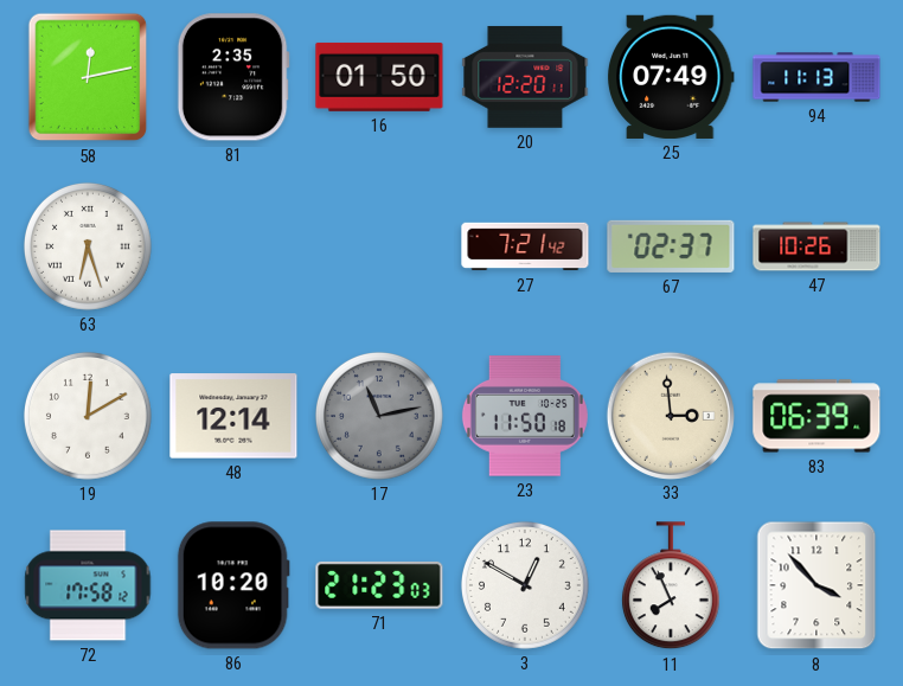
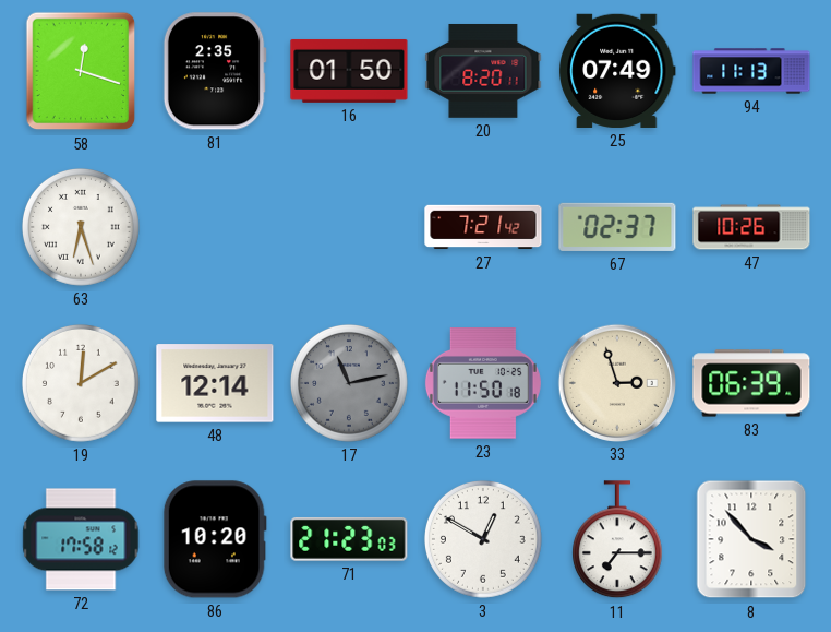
58: 12:13 -> 12:18
20: 12:20 -> 8:20
33: 2:59 -> 2:57
11: 7:56 -> 7:15
